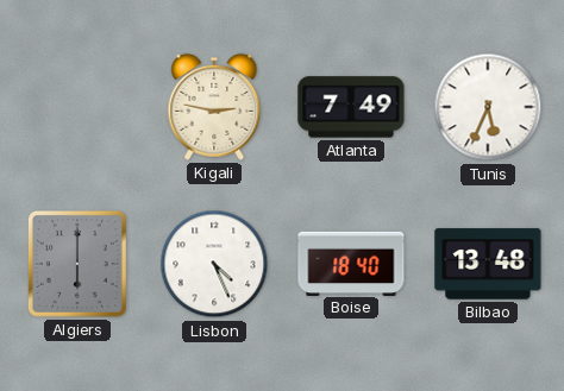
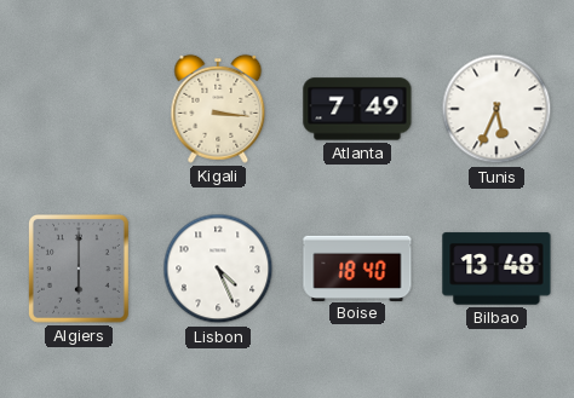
Kigali: 2:47 -> 3:16
